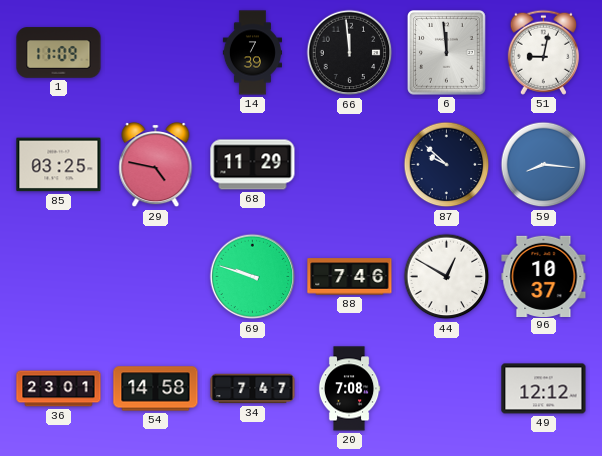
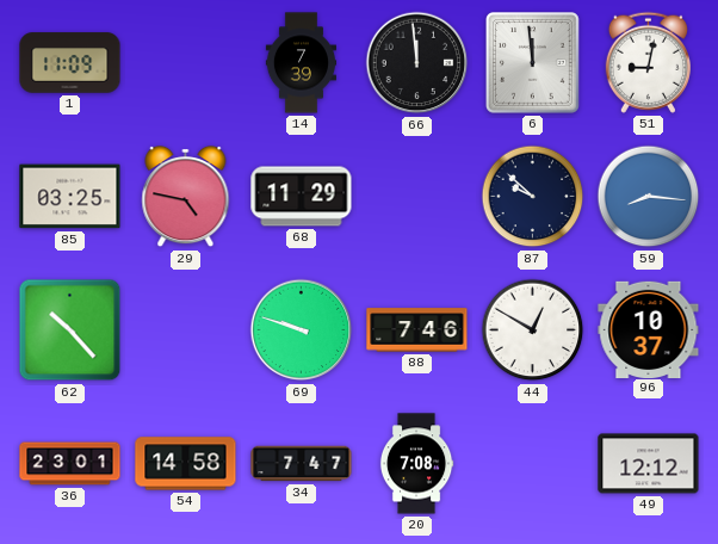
62: none -> 10:23
